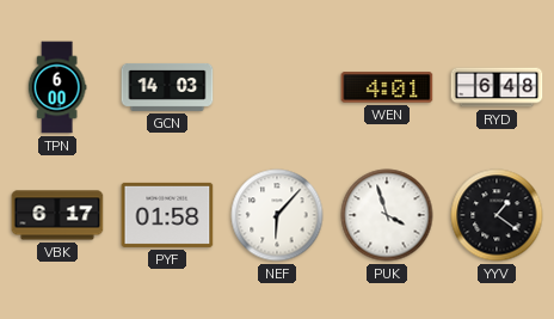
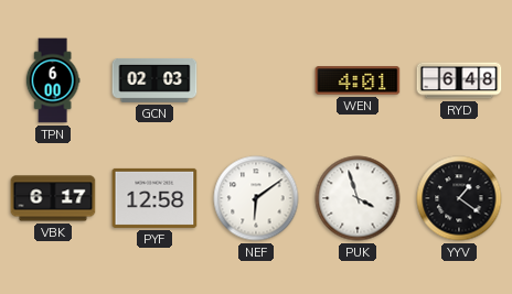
GCN: 14:03 -> 02:03
PYF: 01:58 -> 12:58
NEF: 6:07 -> 6:09
